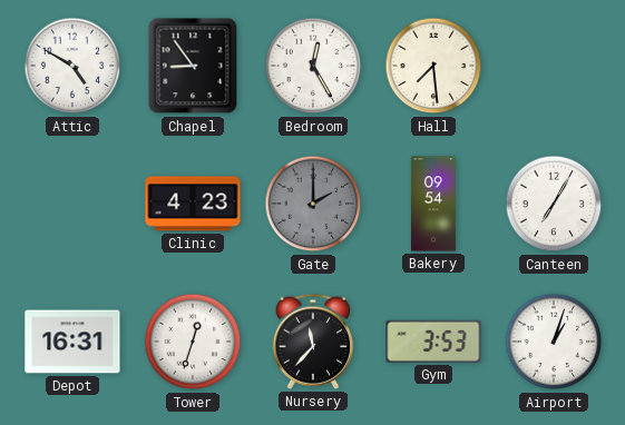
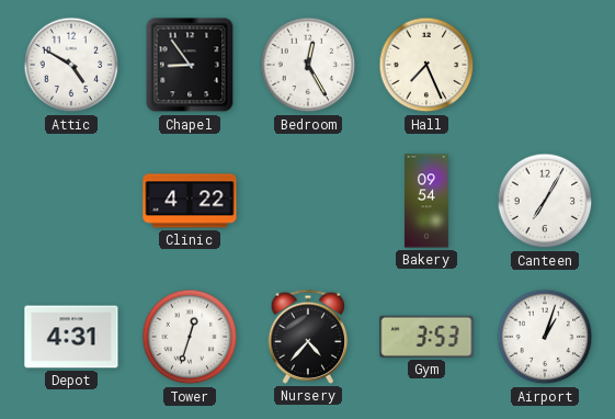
Hall: 7:29 -> 7:26
Clinic: 4:23 -> 4:22
Gate: 2:00 -> none
Depot: 16:31 -> 4:31
Nursery: 11:37 -> 4:37
